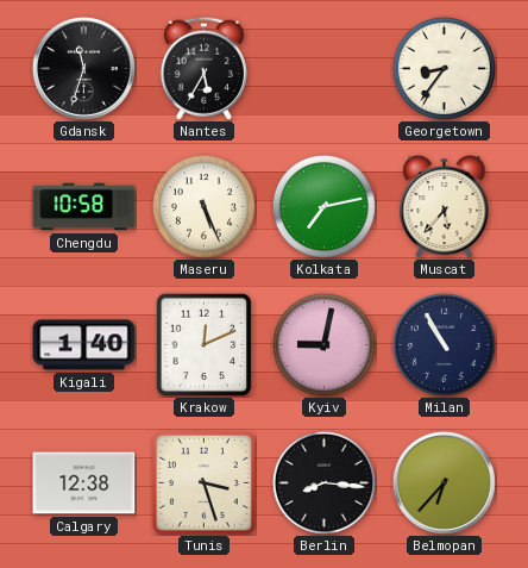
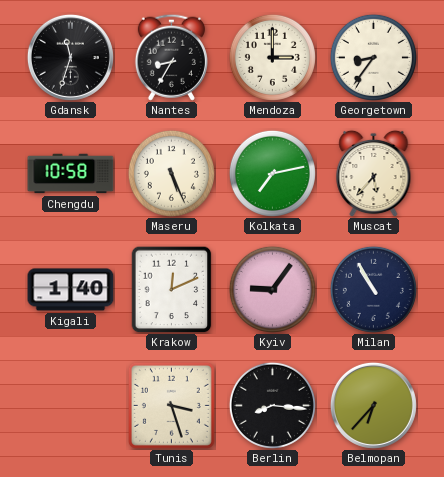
Nantes: 5:35 -> 8:35
Mendoza: none -> 3:00
Kyiv: 9:02 -> 9:06
Calgary: 12:38 -> none
